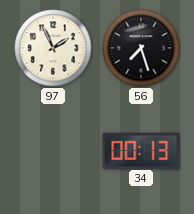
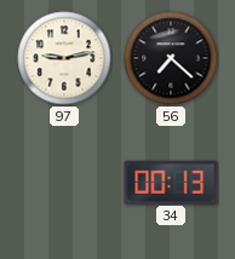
97: 1:56 -> 9:13
56: 7:27 -> 7:22
